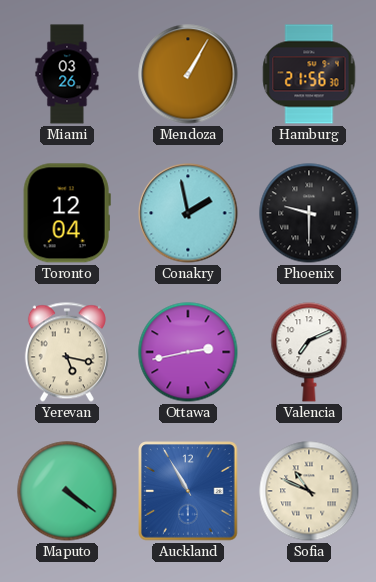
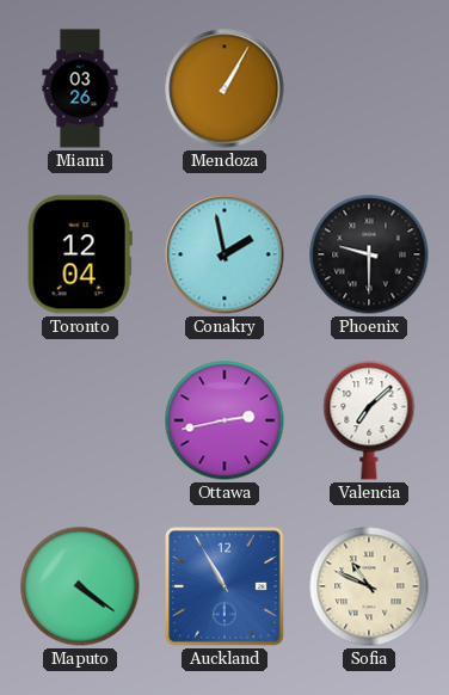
Hamburg: 21:56 -> none
Yerevan: 5:17 -> none
Valencia: 7:11 -> 7:08
